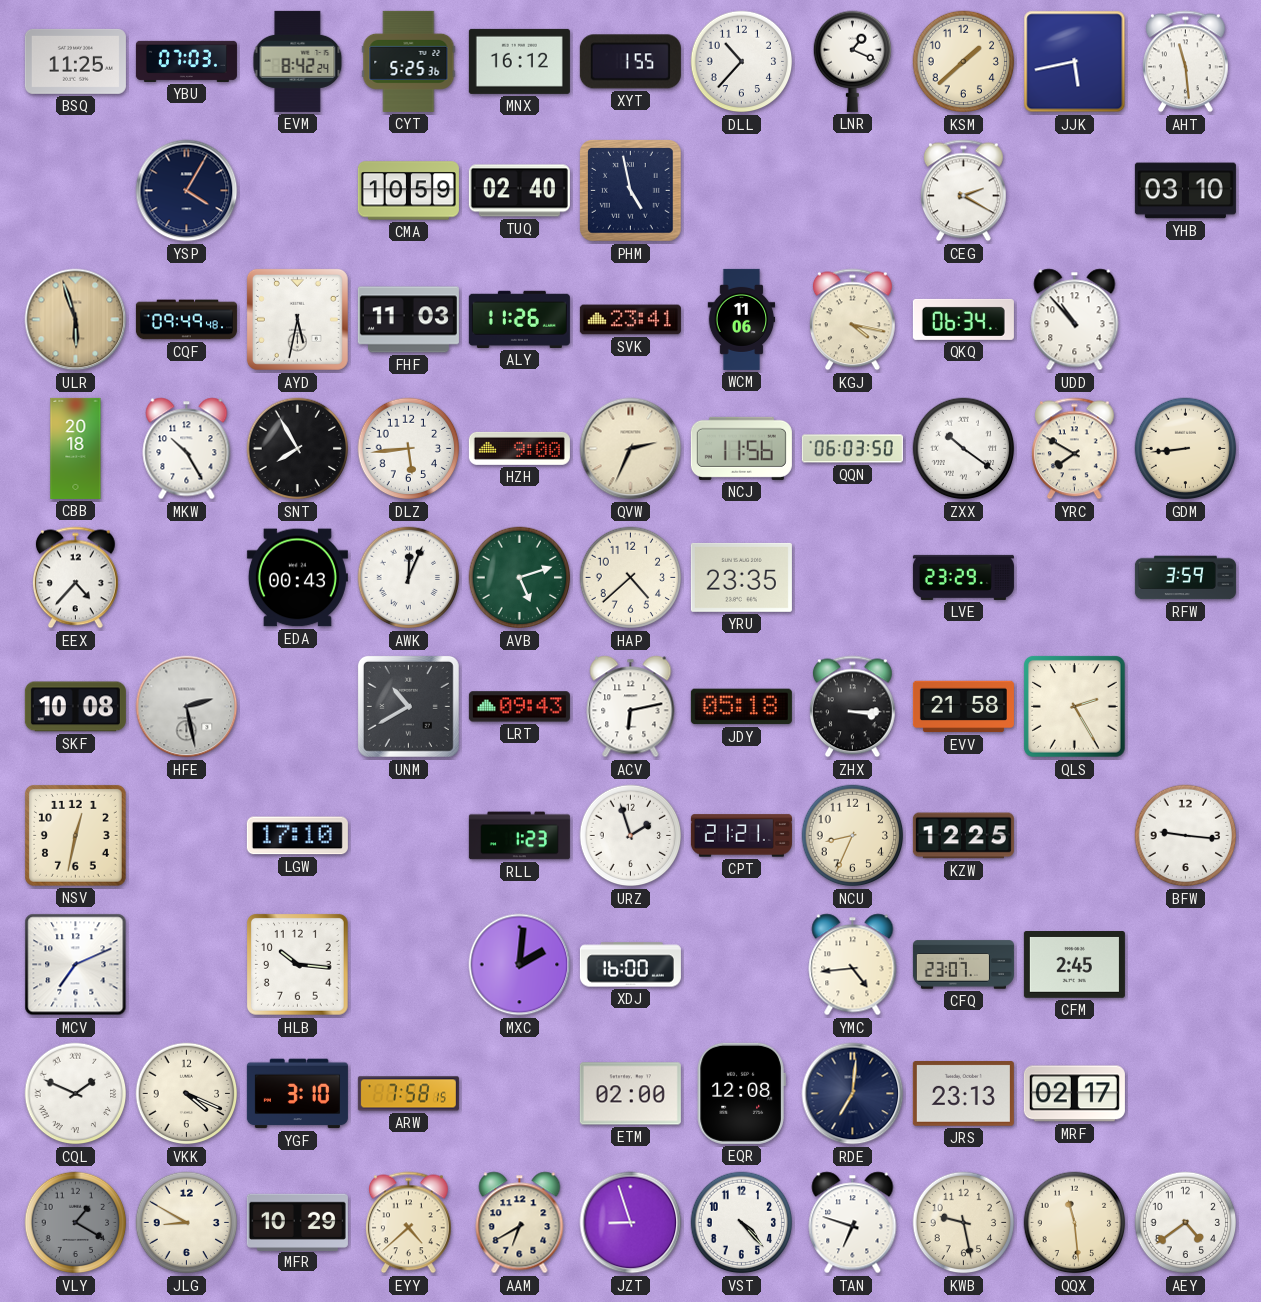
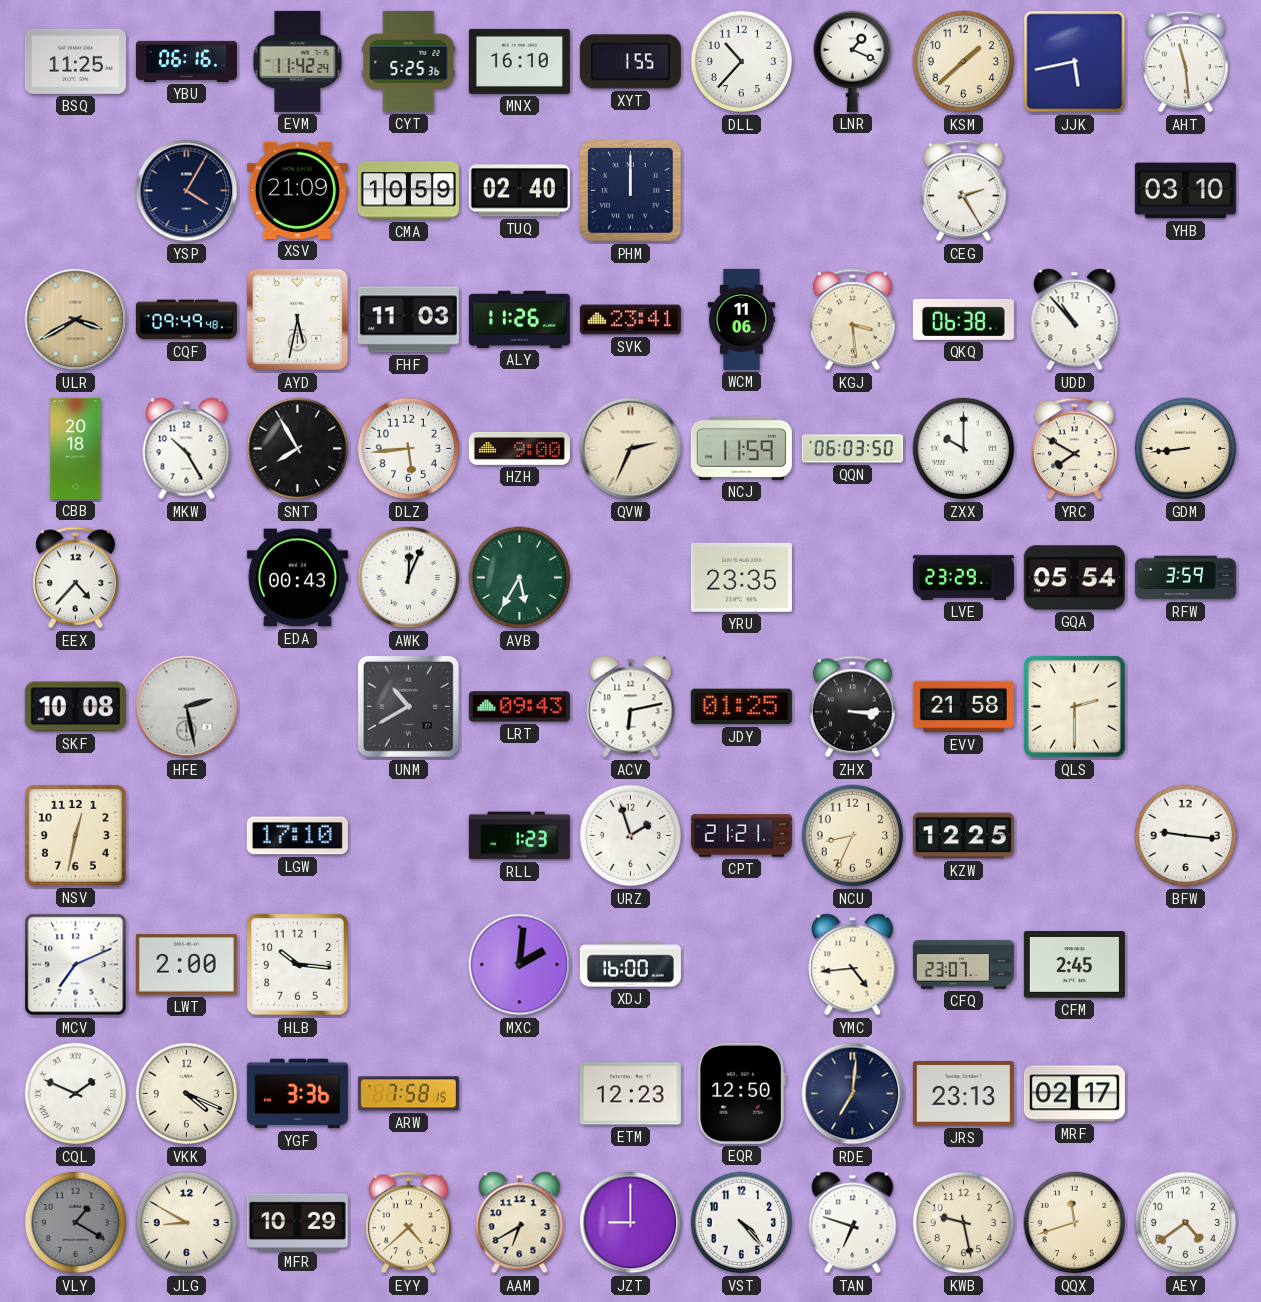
YBU: 07:03 -> 06:16
EVM: 8:42 -> 11:42
MNX: 16:12 -> 16:10
XSV: none -> 21:09
PHM: 4:58 -> 12:00
CEG: 2:20 -> 2:25
ULR: 5:57 -> 3:40
KGJ: 4:17 -> 3:29
QKQ: 06:34 -> 06:38
NCJ: 11:56 -> 11:59
ZXX: 10:21 -> 10:00
AVB: 5:12 -> 5:35
HAP: 4:38 -> none
GQA: none -> 05:54
JDY: 05:18 -> 01:25
QLS: 2:25 -> 2:30
LWT: none -> 2:00
YGF: 3:10 -> 3:36
ETM: 02:00 -> 12:23
EQR: 12:08 -> 12:50
JZT: 8:57 -> 9:00
QQX: 11:29 -> 11:42
